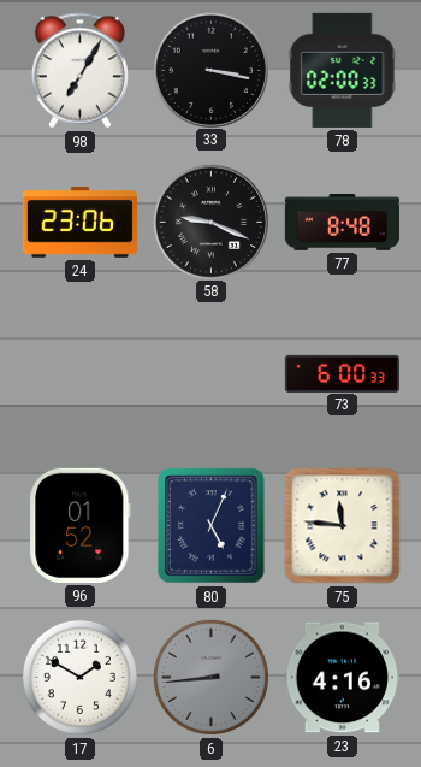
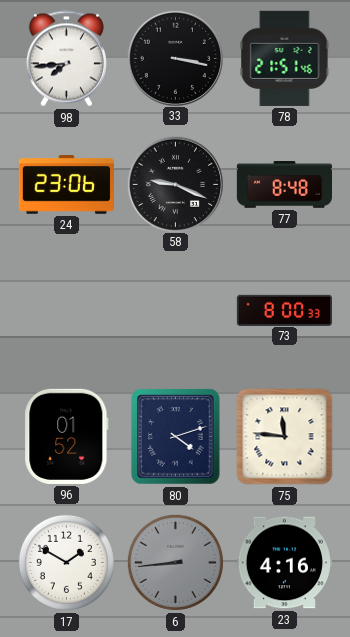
98: 7:05 -> 7:44
78: 02:00 -> 21:51
73: 6:00 -> 8:00
80: 5:04 -> 4:12
